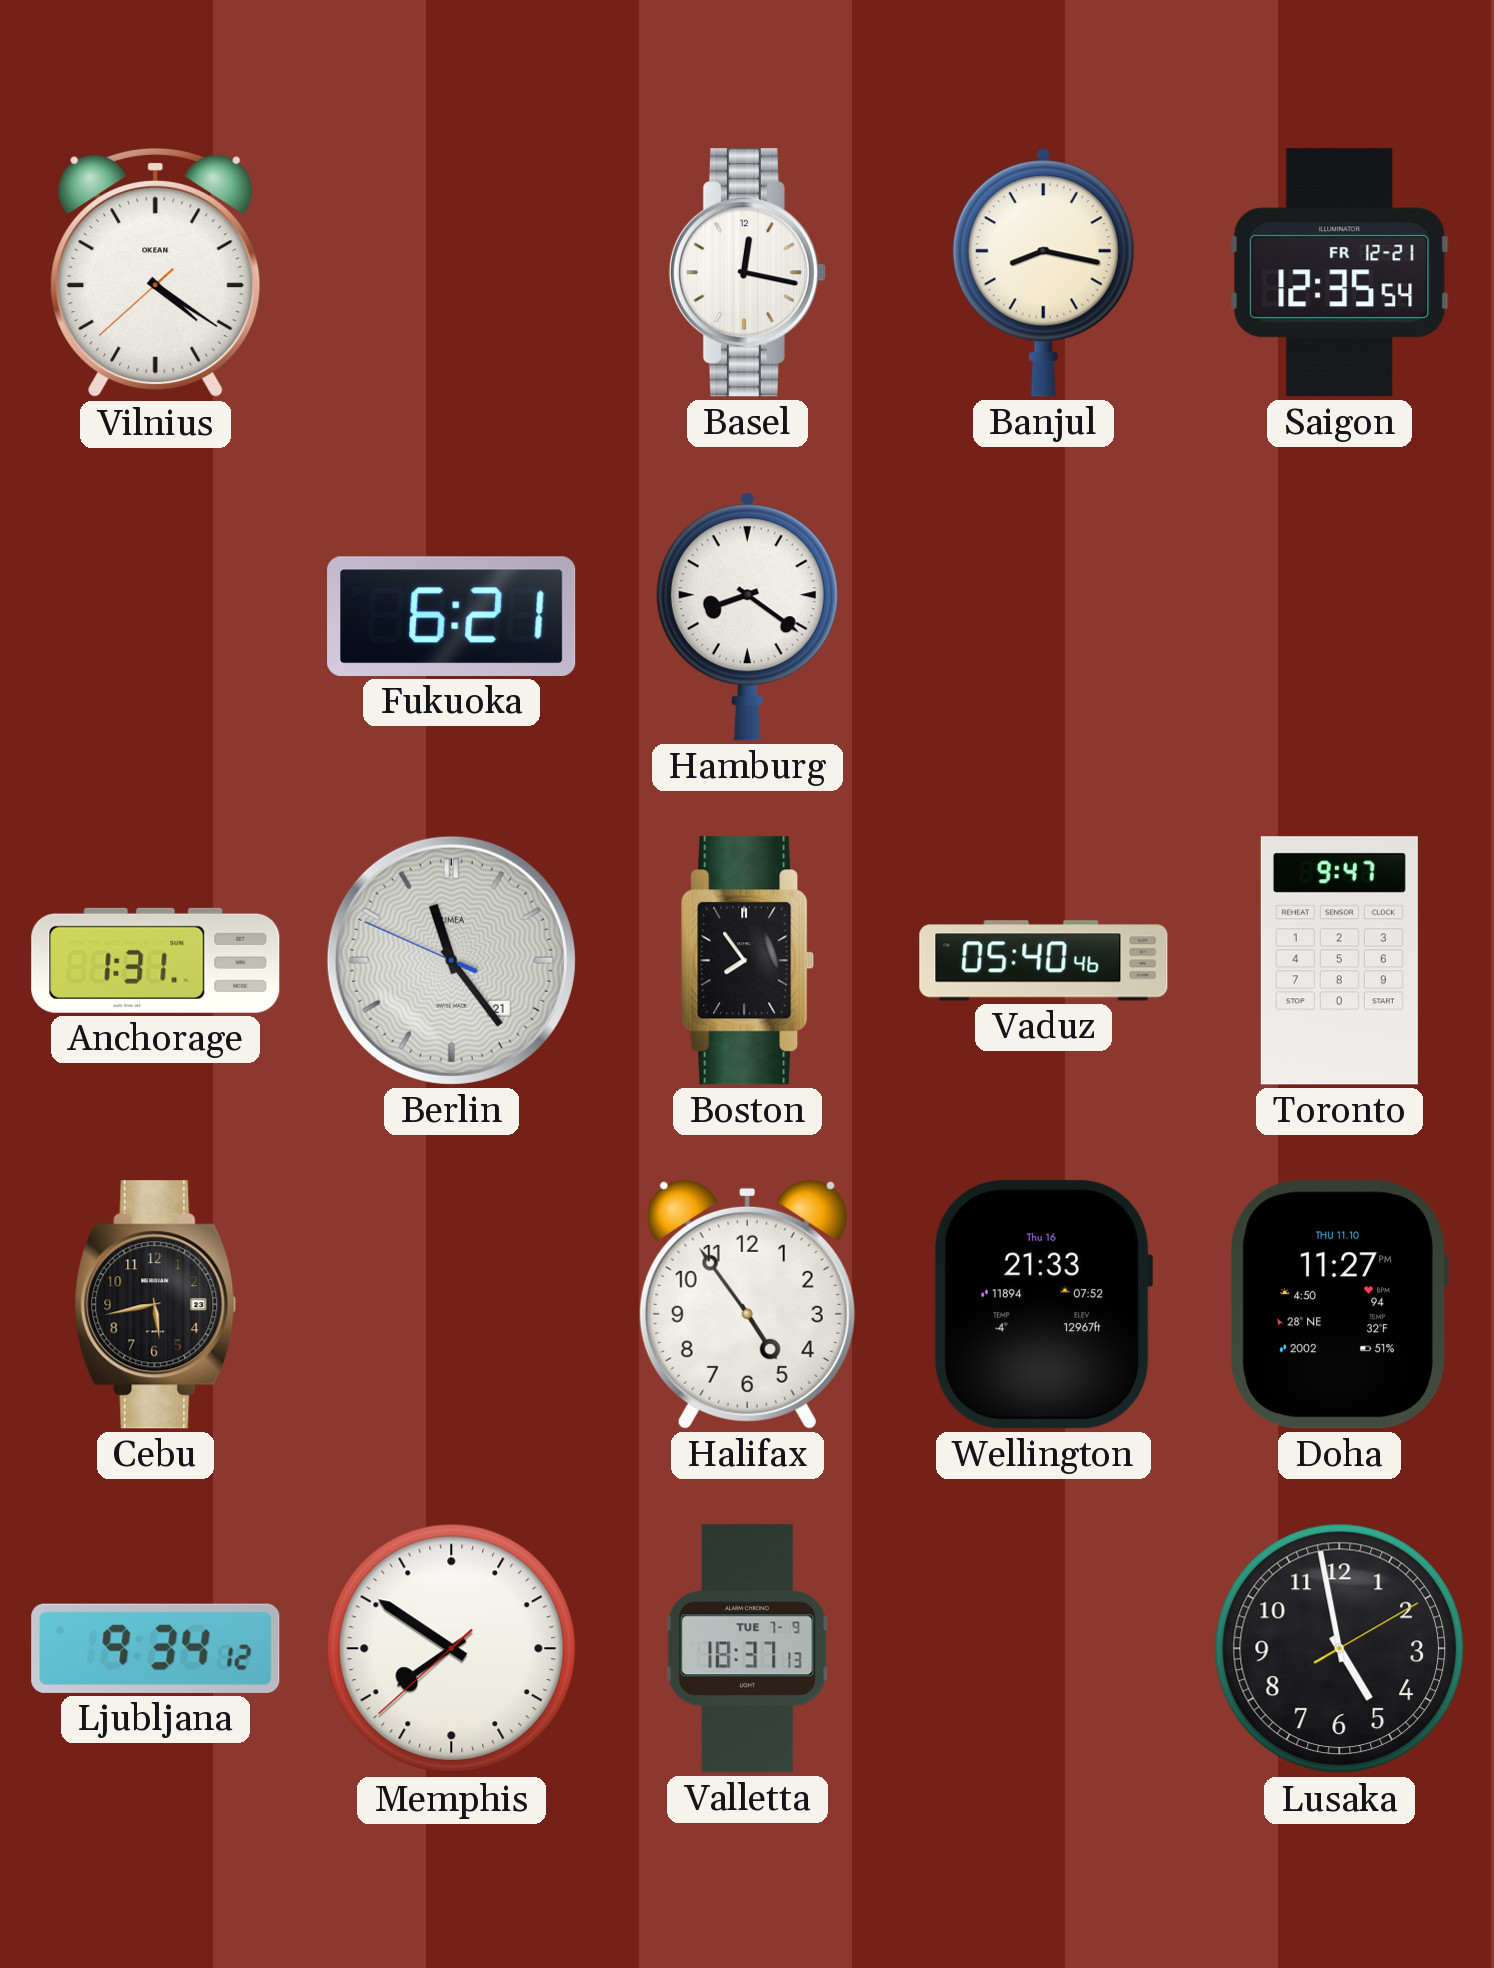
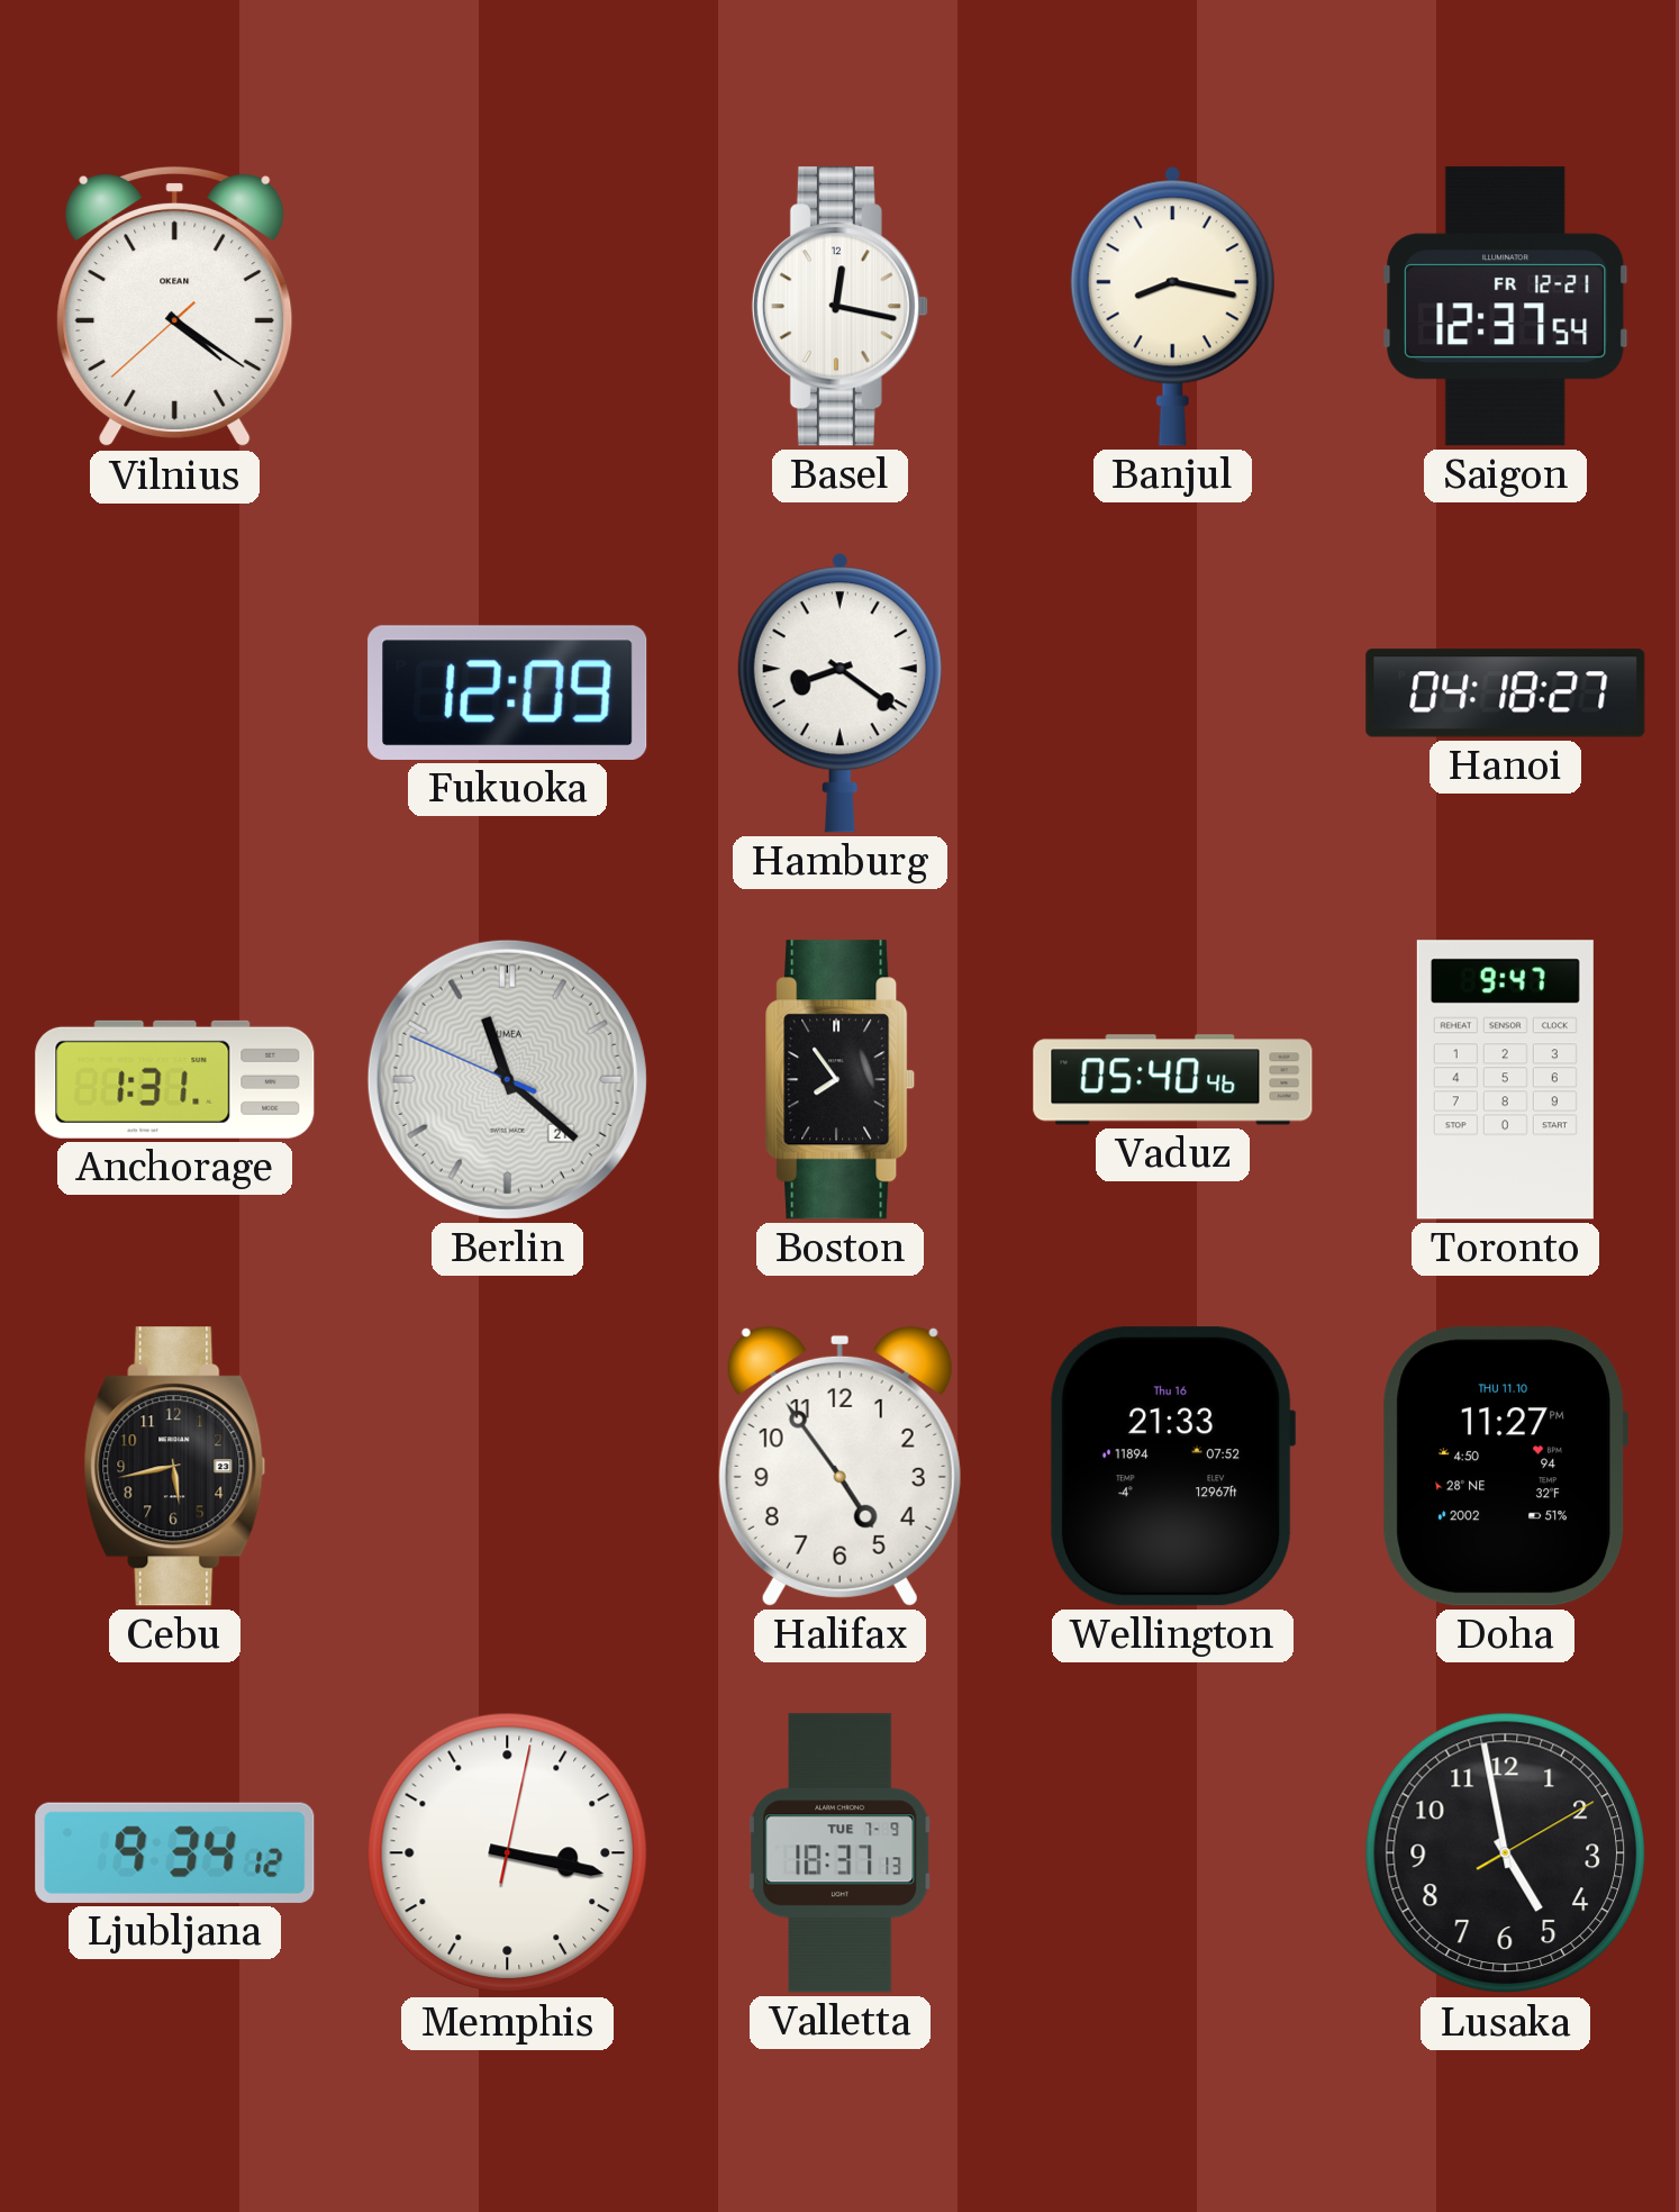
Saigon: 12:35 -> 12:37
Fukuoka: 6:21 -> 12:09
Hanoi: none -> 04:18
Berlin: 11:23 -> 11:21
Memphis: 7:50 -> 3:17
